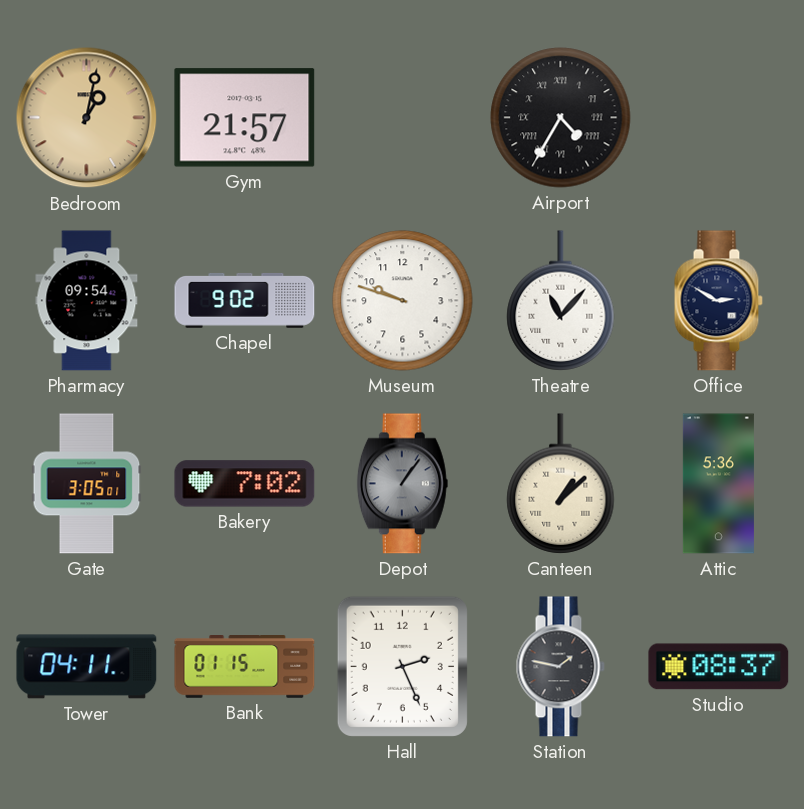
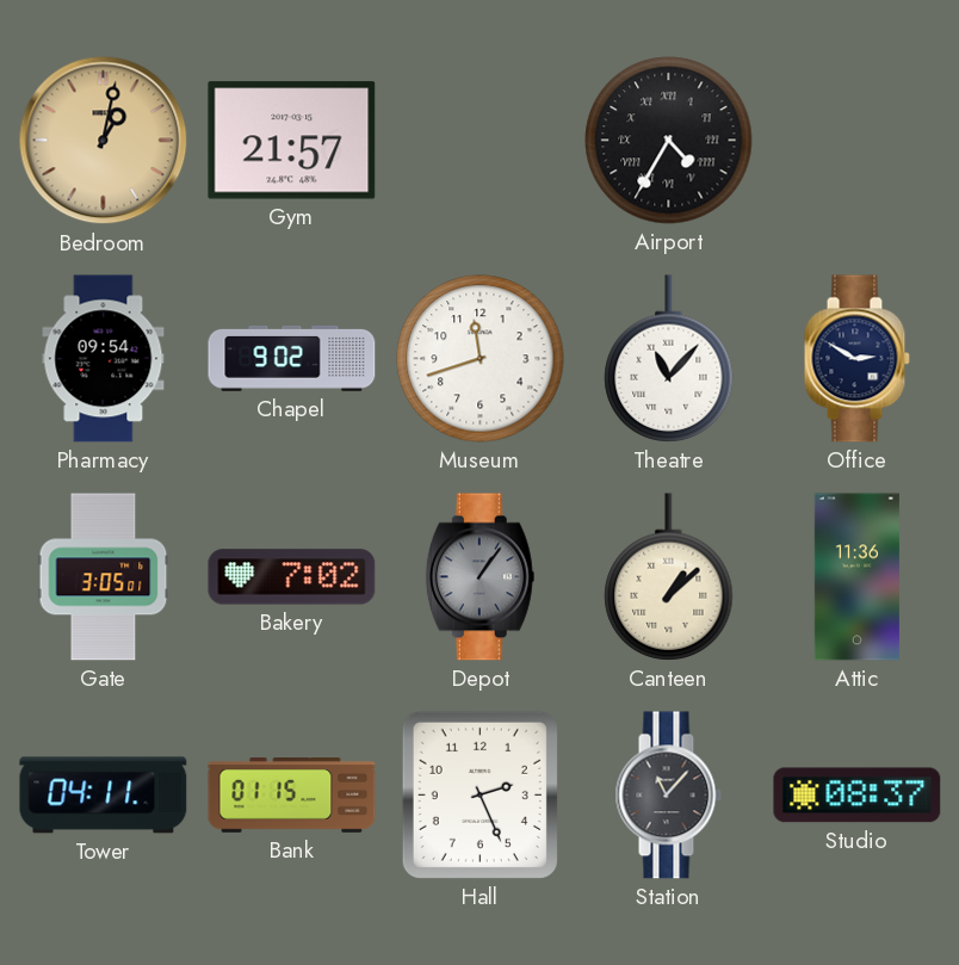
Museum: 9:48 -> 11:42
Attic: 5:36 -> 11:36
Station: 1:47 -> 11:07
